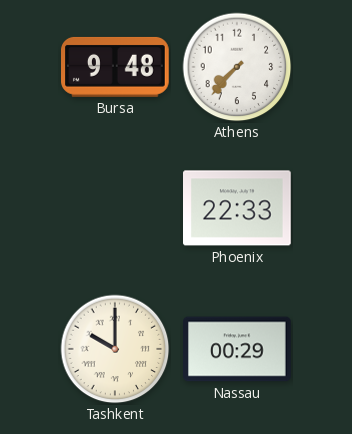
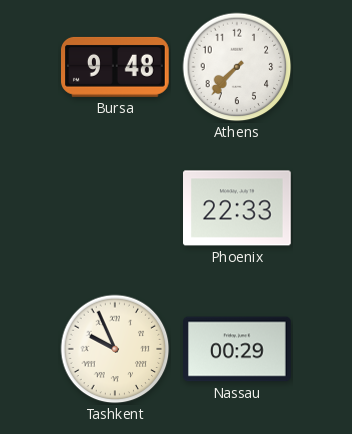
Tashkent: 10:00 -> 9:56
